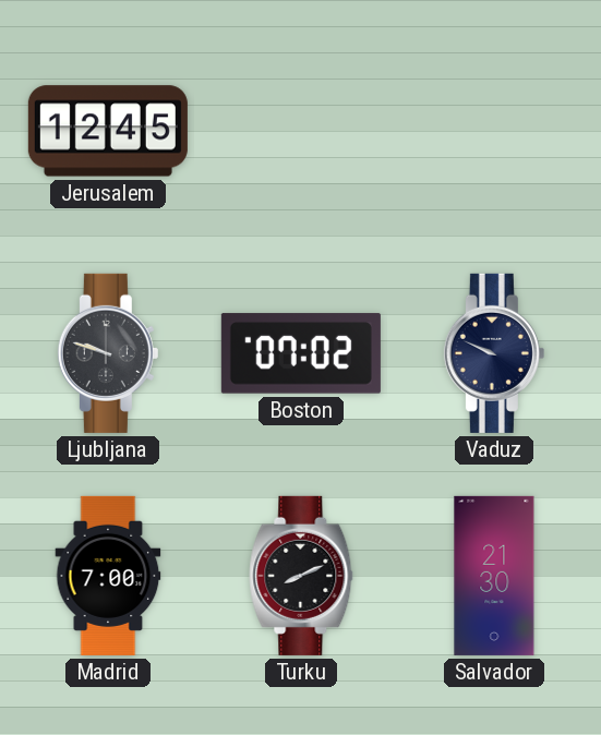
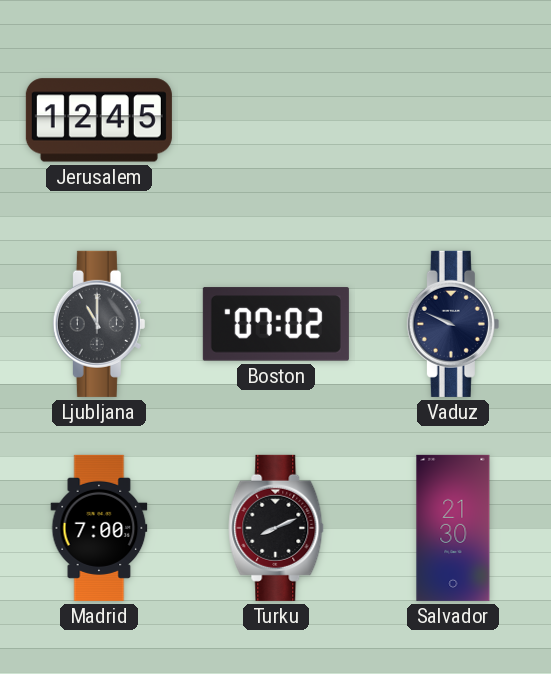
Ljubljana: 9:48 -> 11:00
